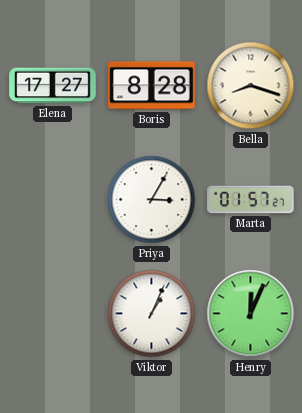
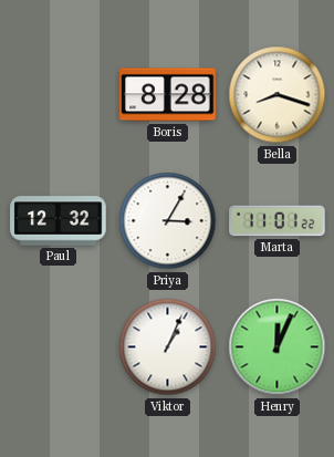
Elena: 17:27 -> none
Paul: none -> 12:32
Marta: 01:57 -> 11:01
